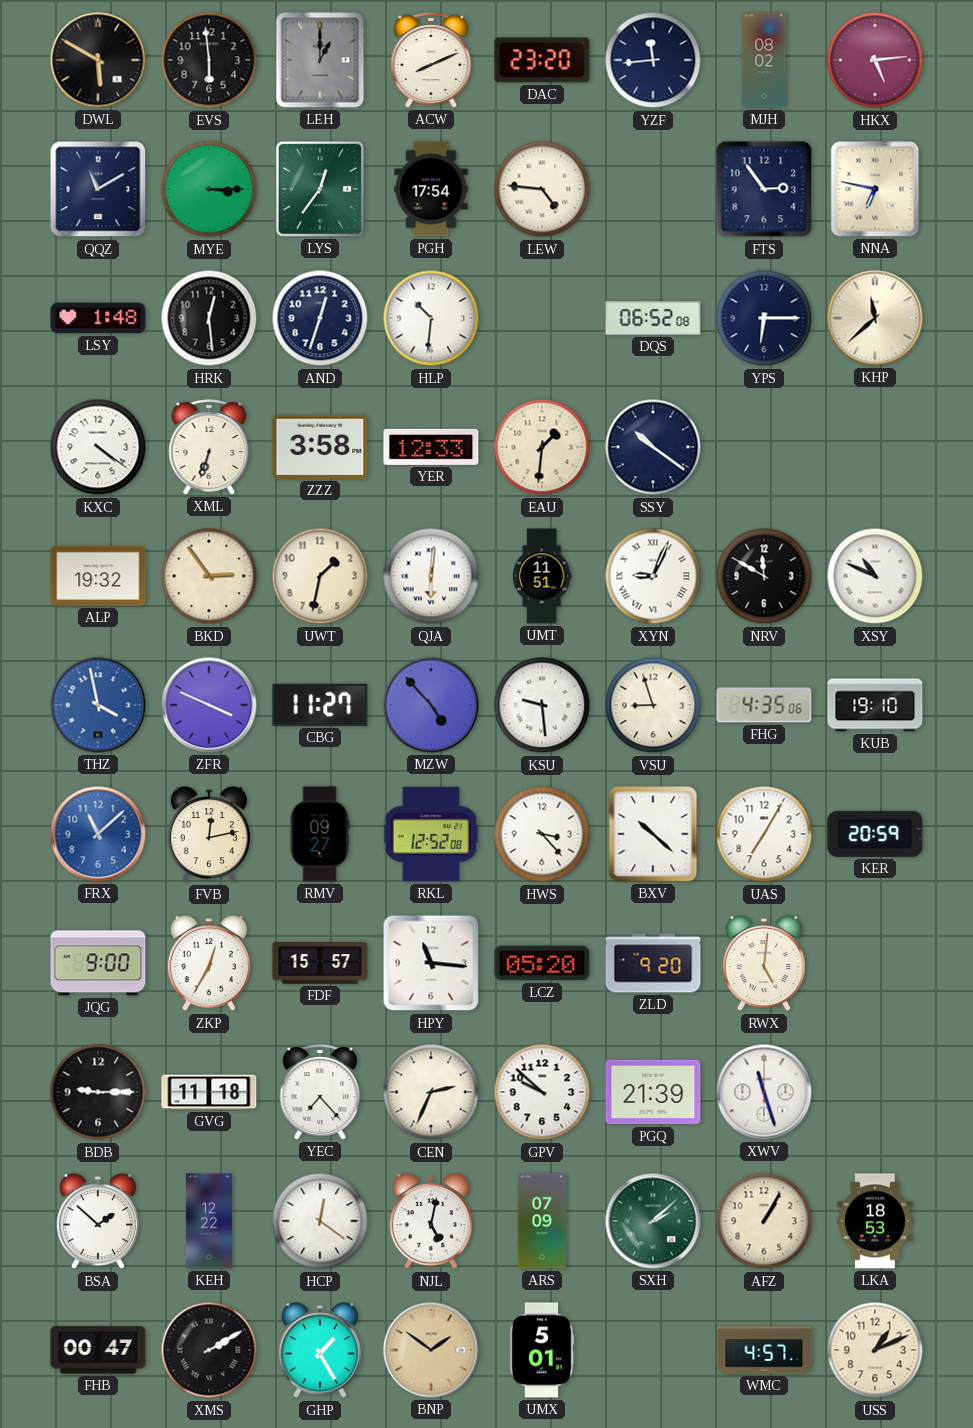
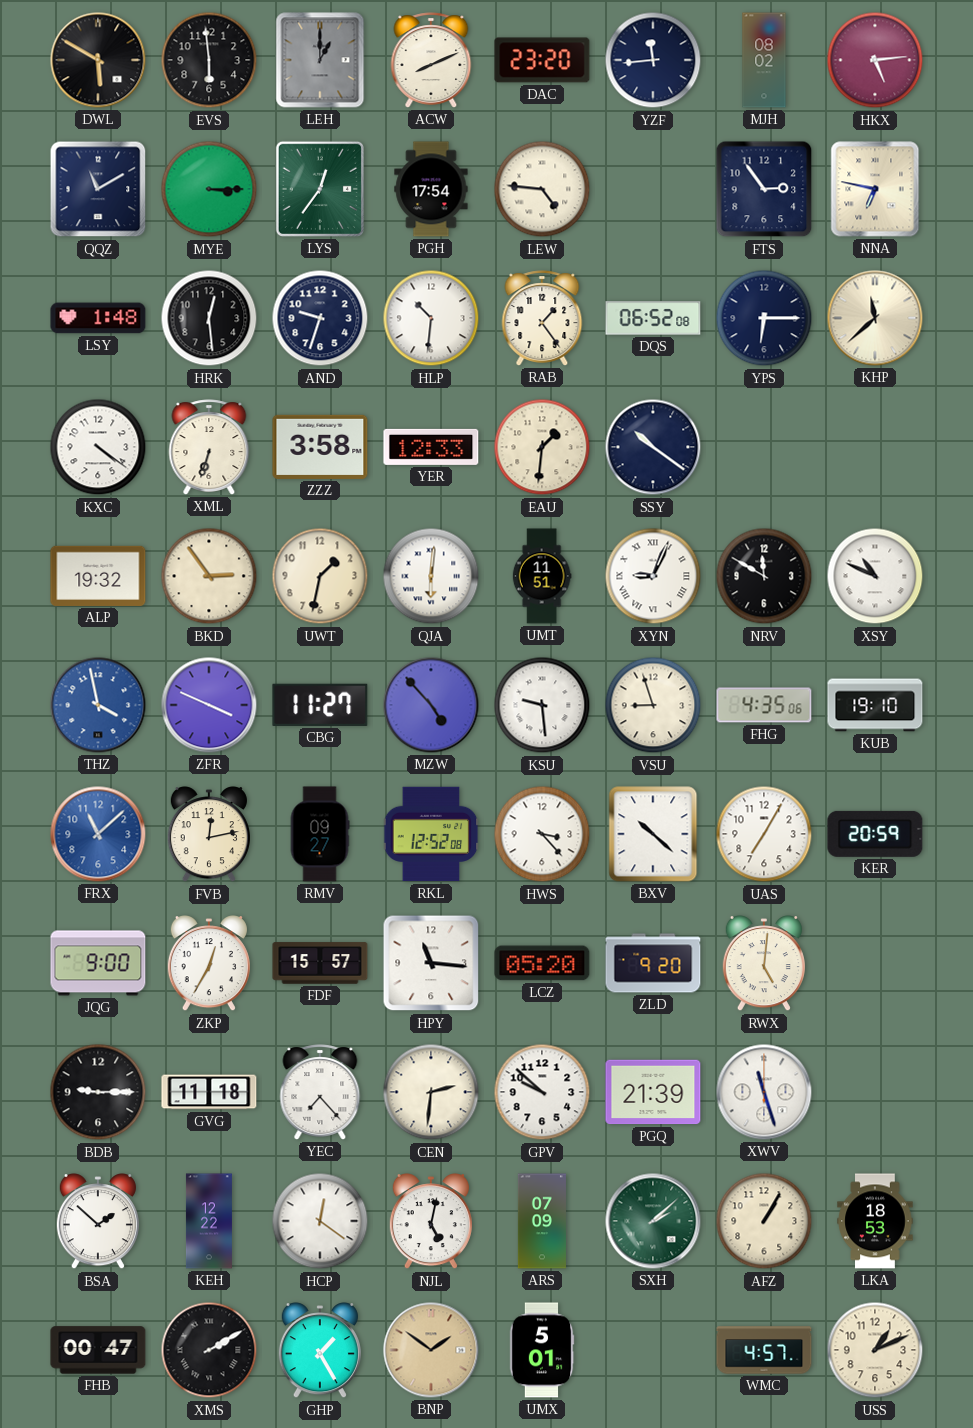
AND: 12:33 -> 9:33
RAB: none -> 1:24
CEN: 2:34 -> 2:31
